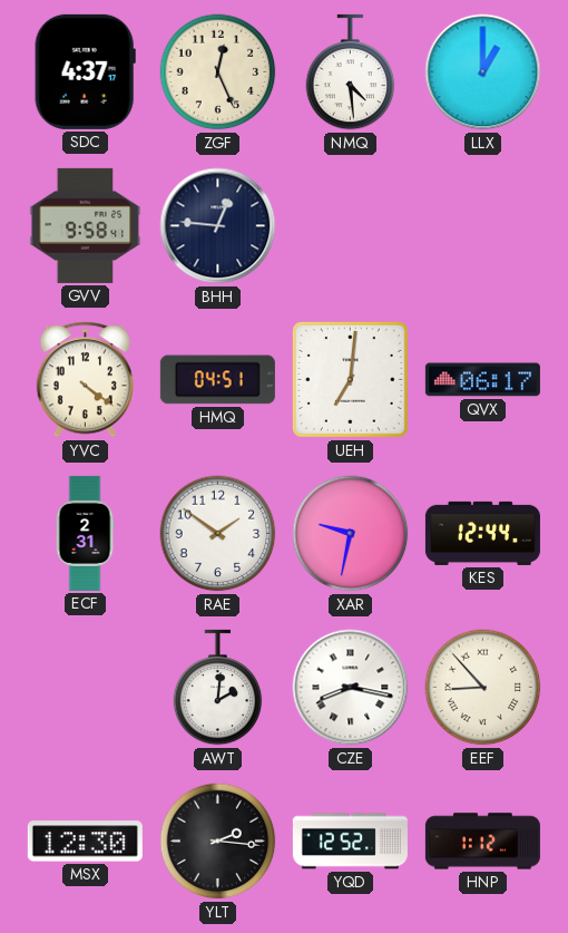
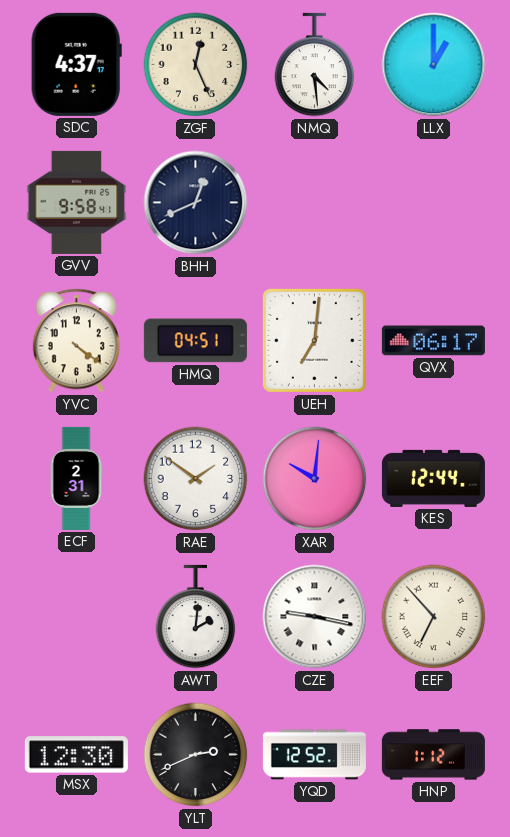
BHH: 12:46 -> 12:41
XAR: 9:32 -> 10:01
CZE: 8:17 -> 9:17
EEF: 8:53 -> 6:53
YLT: 2:16 -> 2:41
